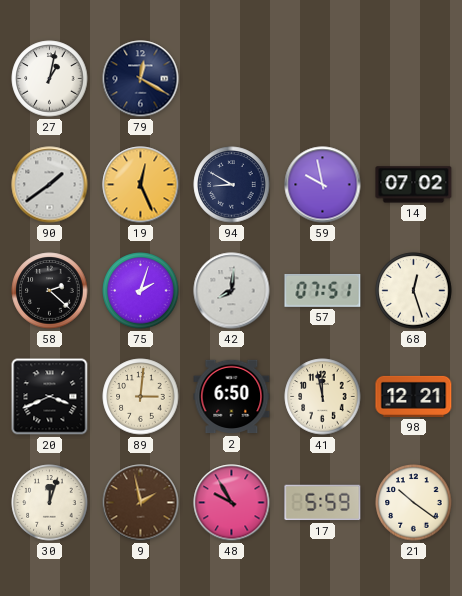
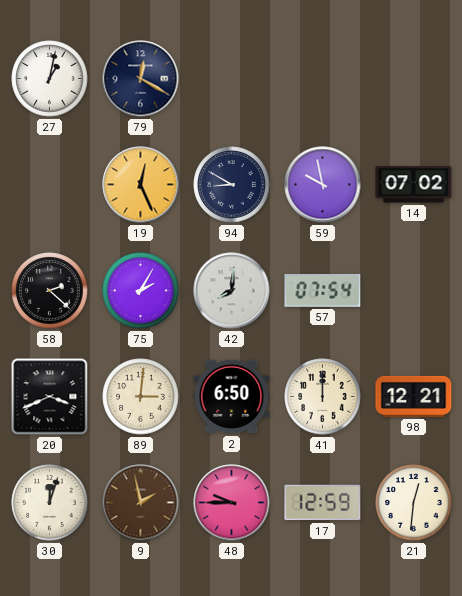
90: 1:39 -> none
75: 2:03 -> 2:05
57: 07:51 -> 07:54
68: 12:27 -> none
41: 11:58 -> 12:00
48: 9:55 -> 9:45
17: 5:59 -> 12:59
21: 10:21 -> 12:31
